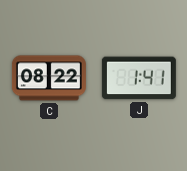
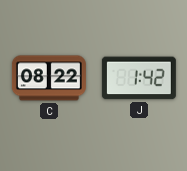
J: 1:41 -> 1:42
